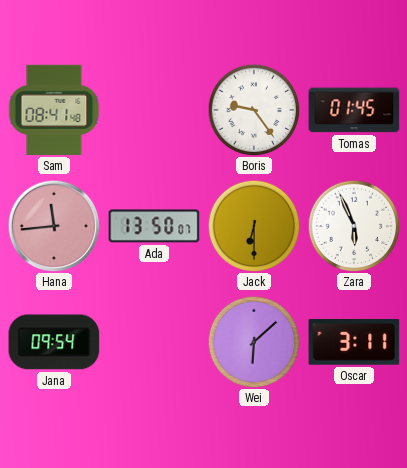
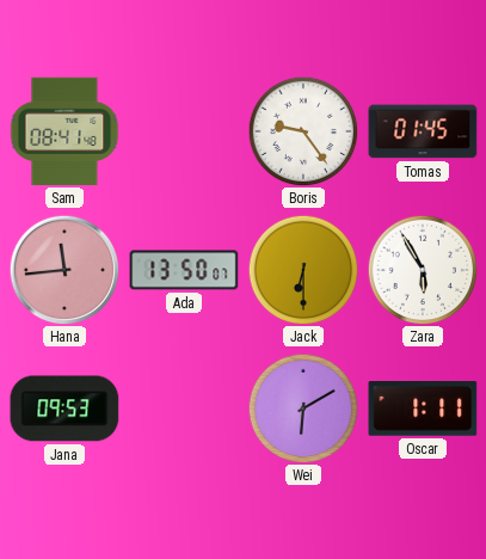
Zara: 5:56 -> 5:55
Jana: 09:54 -> 09:53
Wei: 6:08 -> 6:10
Oscar: 3:11 -> 1:11
